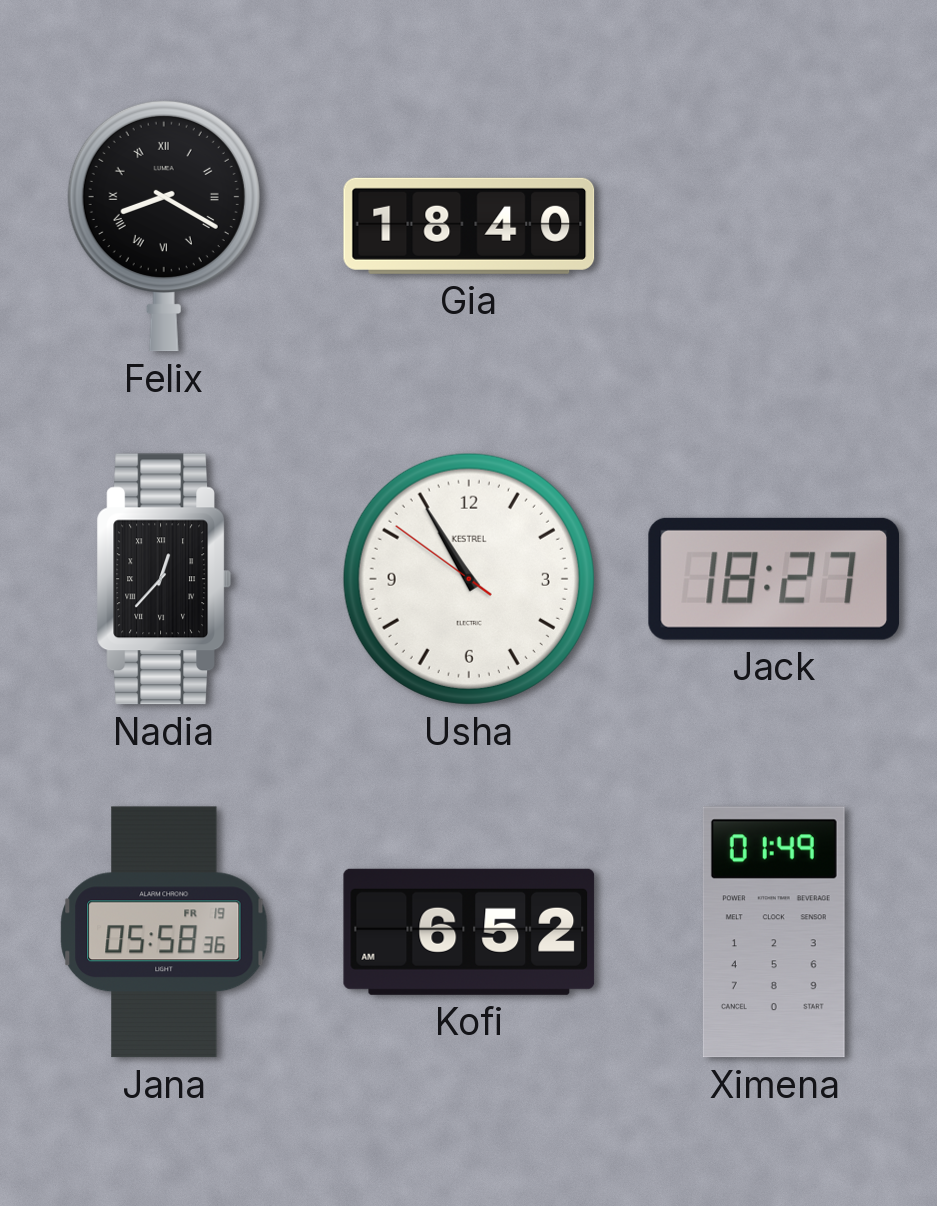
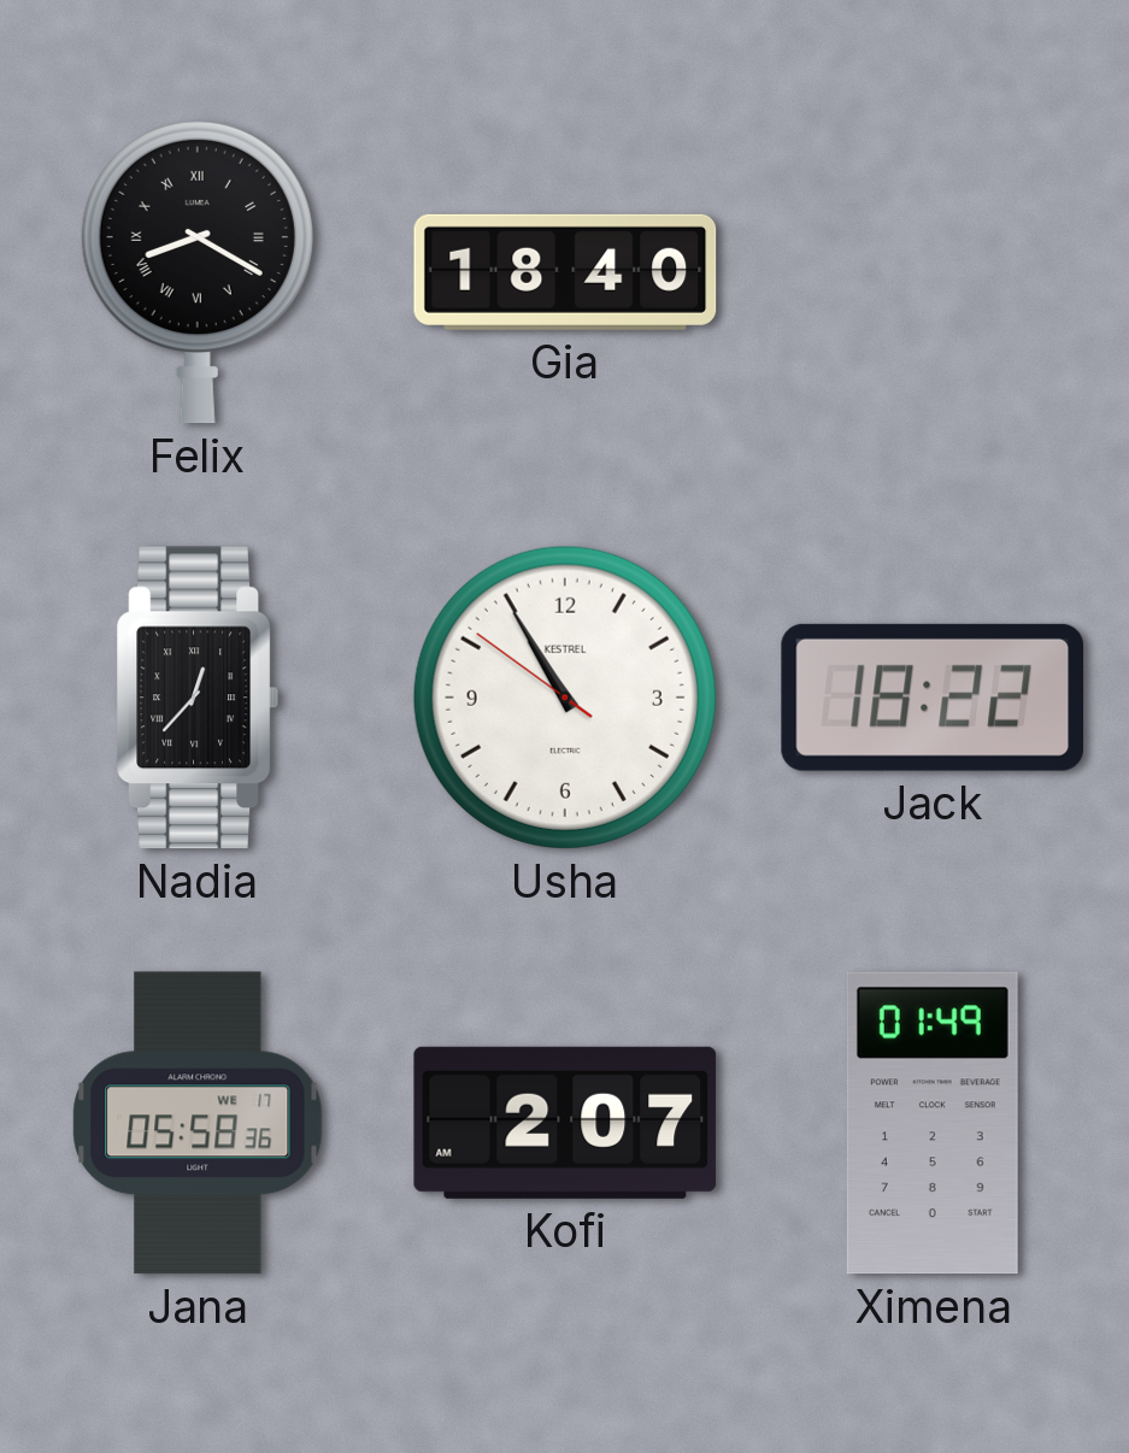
Jack: 18:27 -> 18:22
Jana date: FR 19 -> WE 17
Kofi: 6:52 -> 2:07
